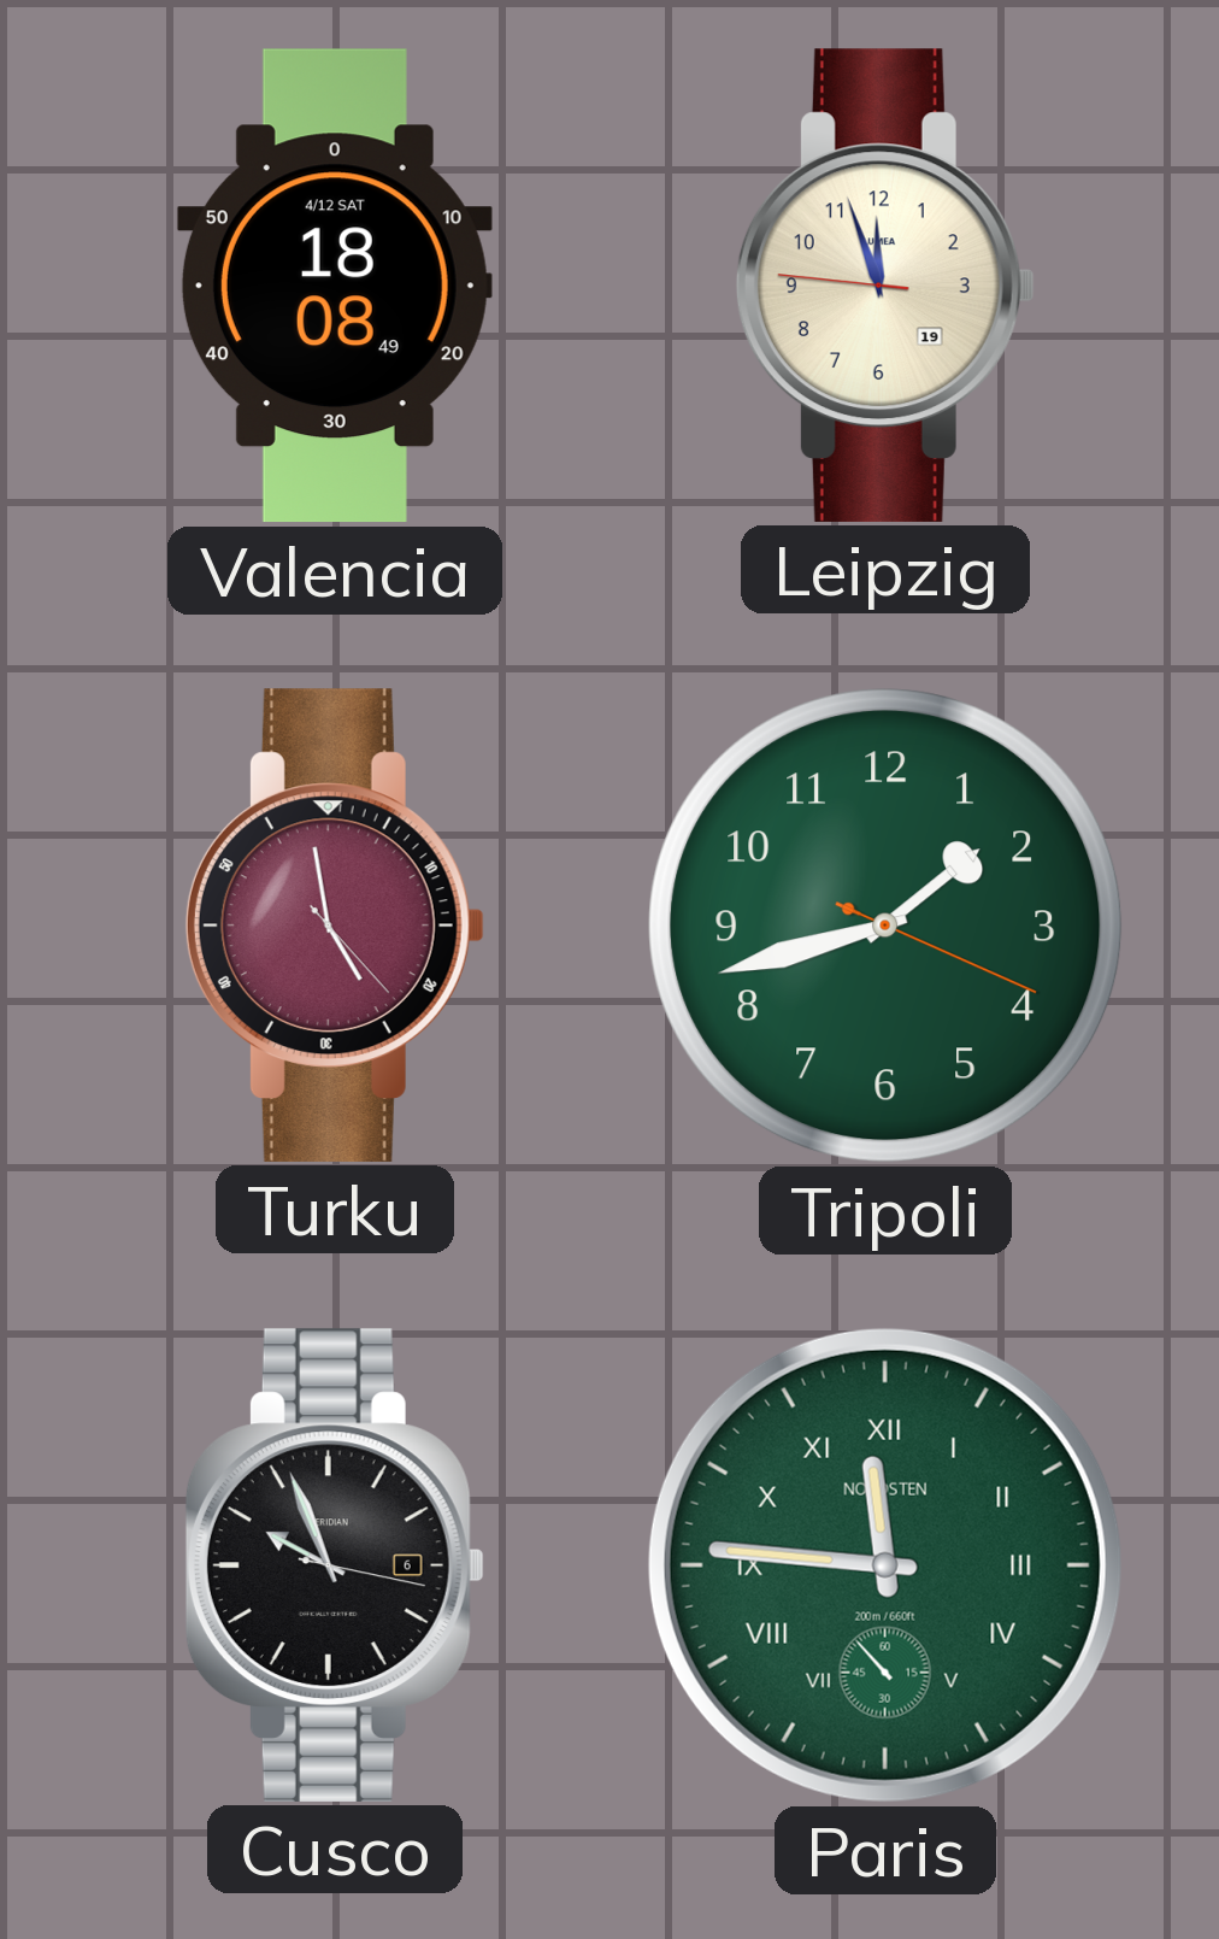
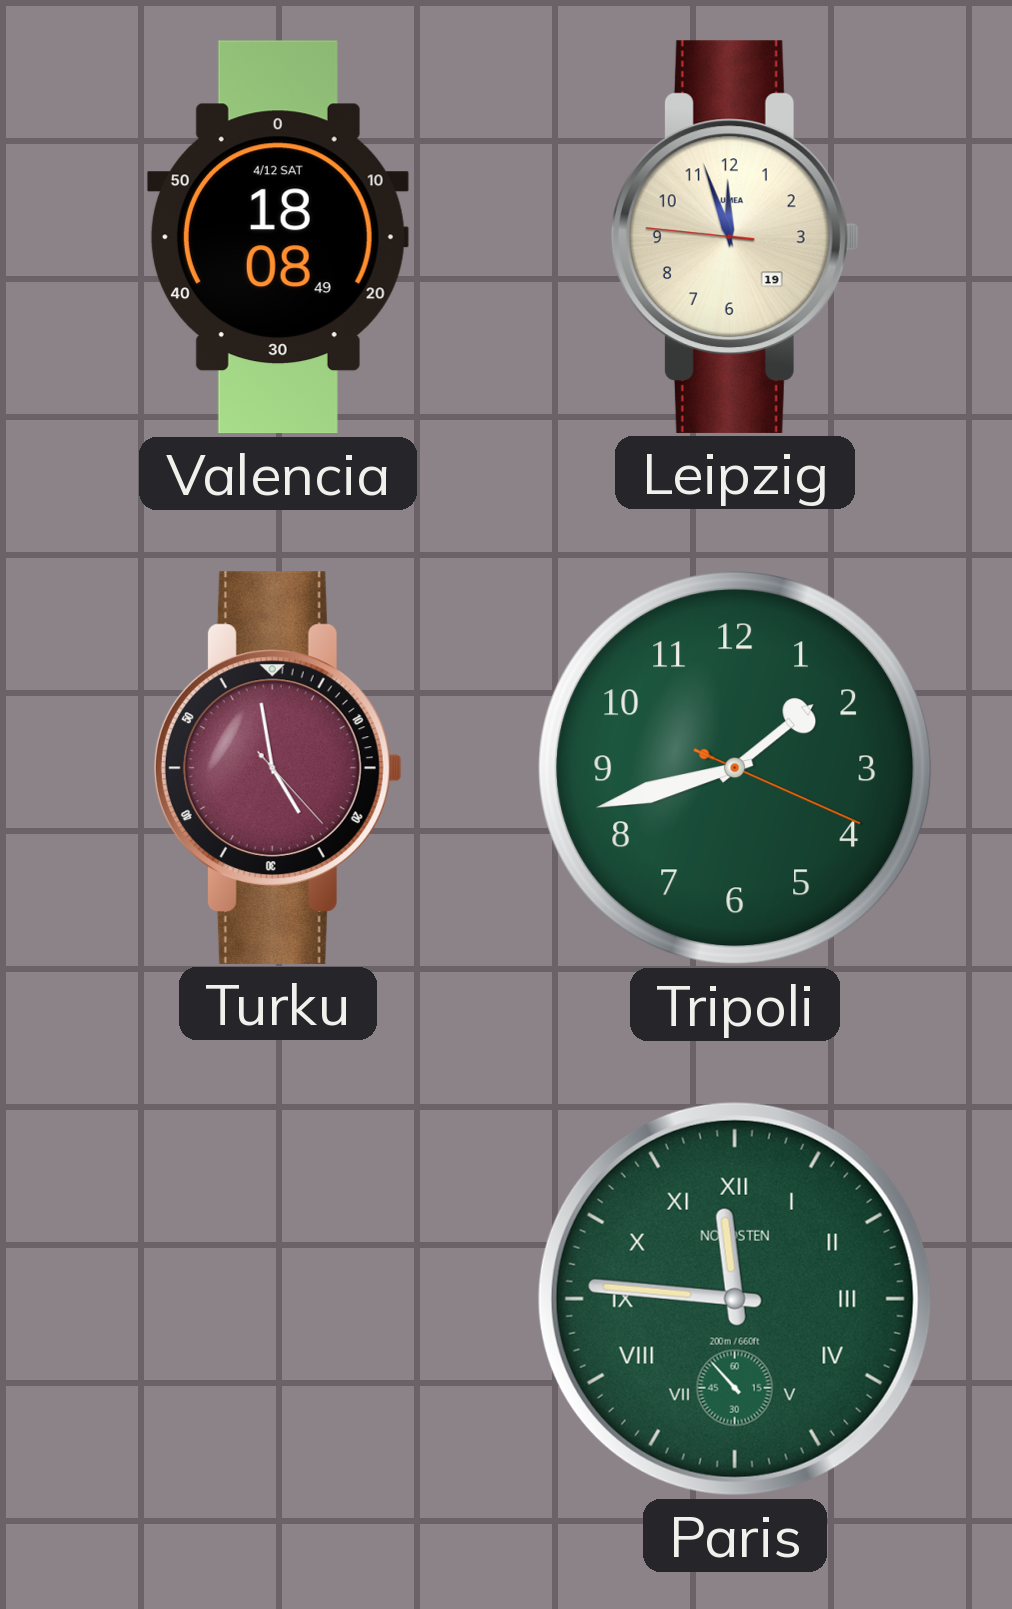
Cusco: 9:56 -> none
